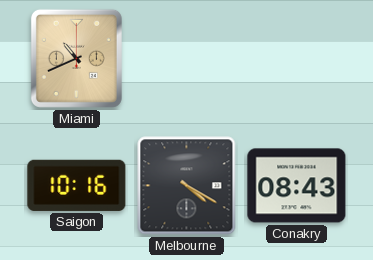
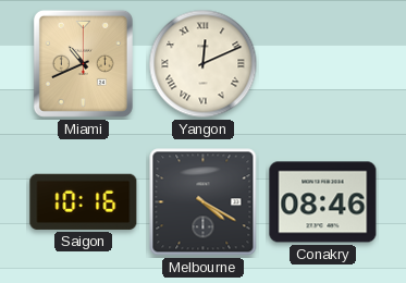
Yangon: none -> 12:11
Conakry: 08:43 -> 08:46
